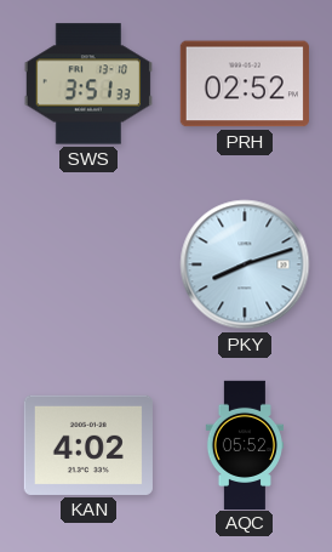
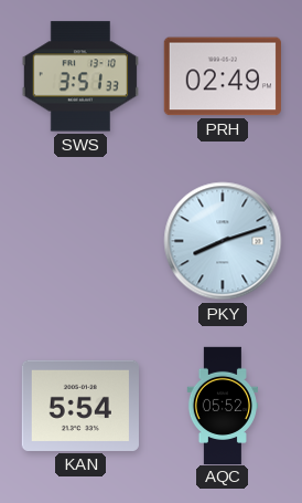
PRH: 02:52 -> 02:49
KAN: 4:02 -> 5:54
